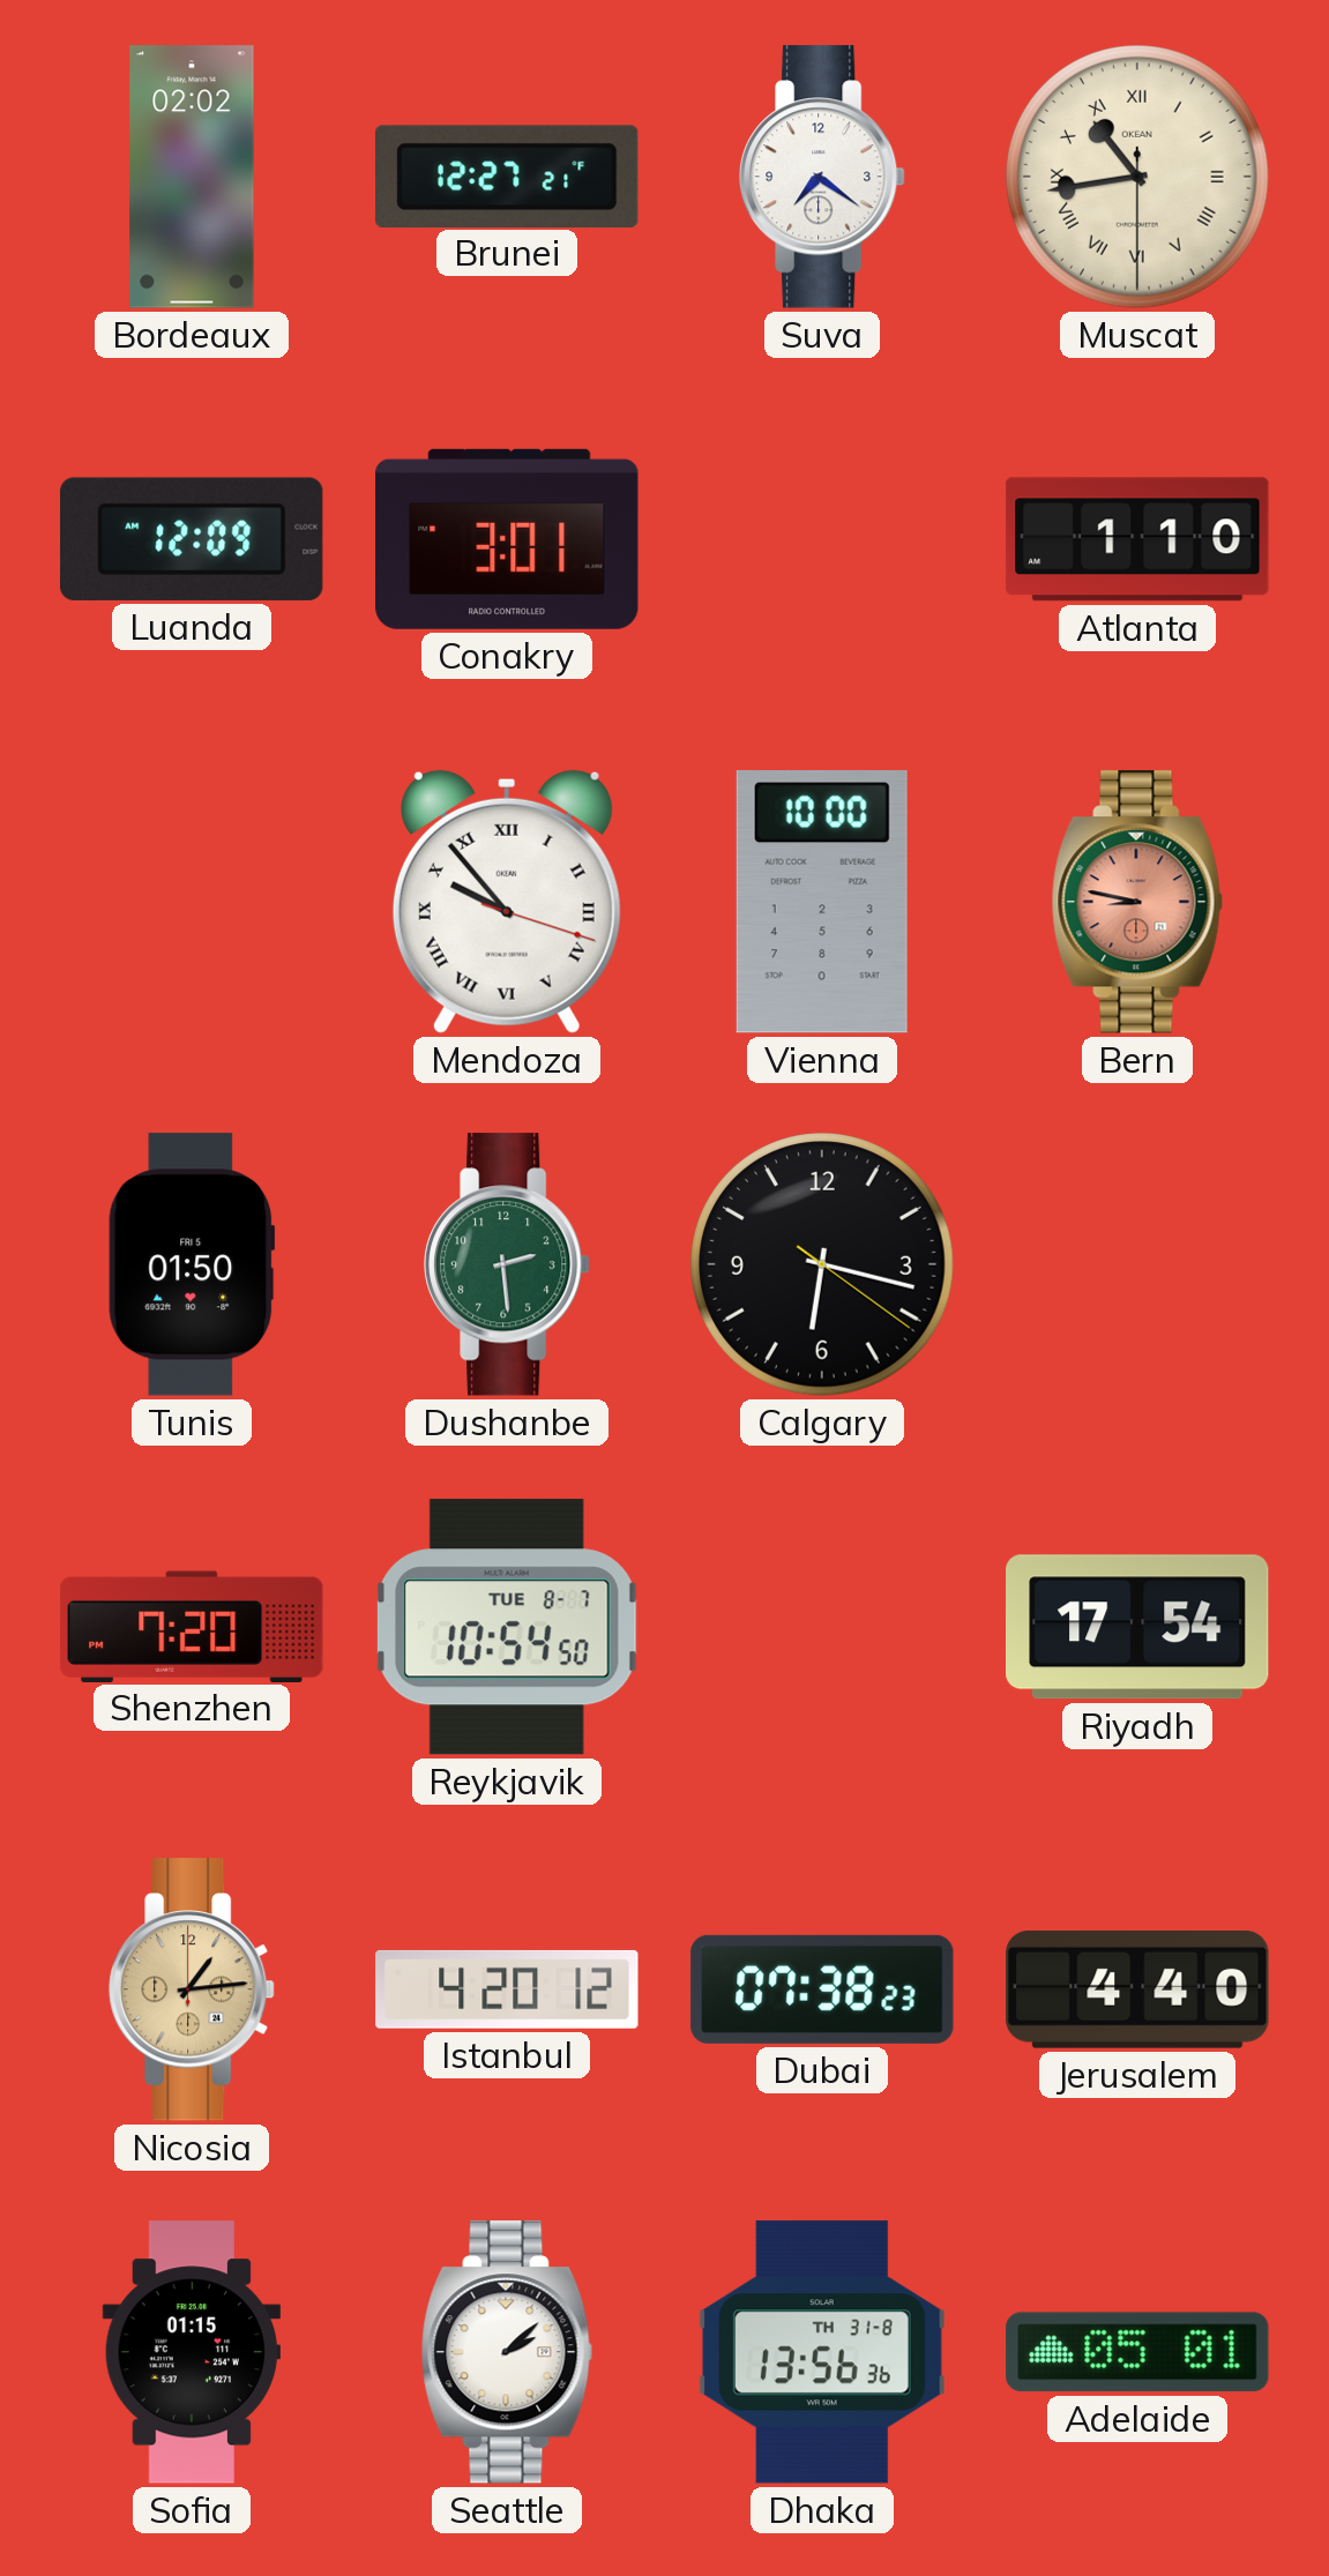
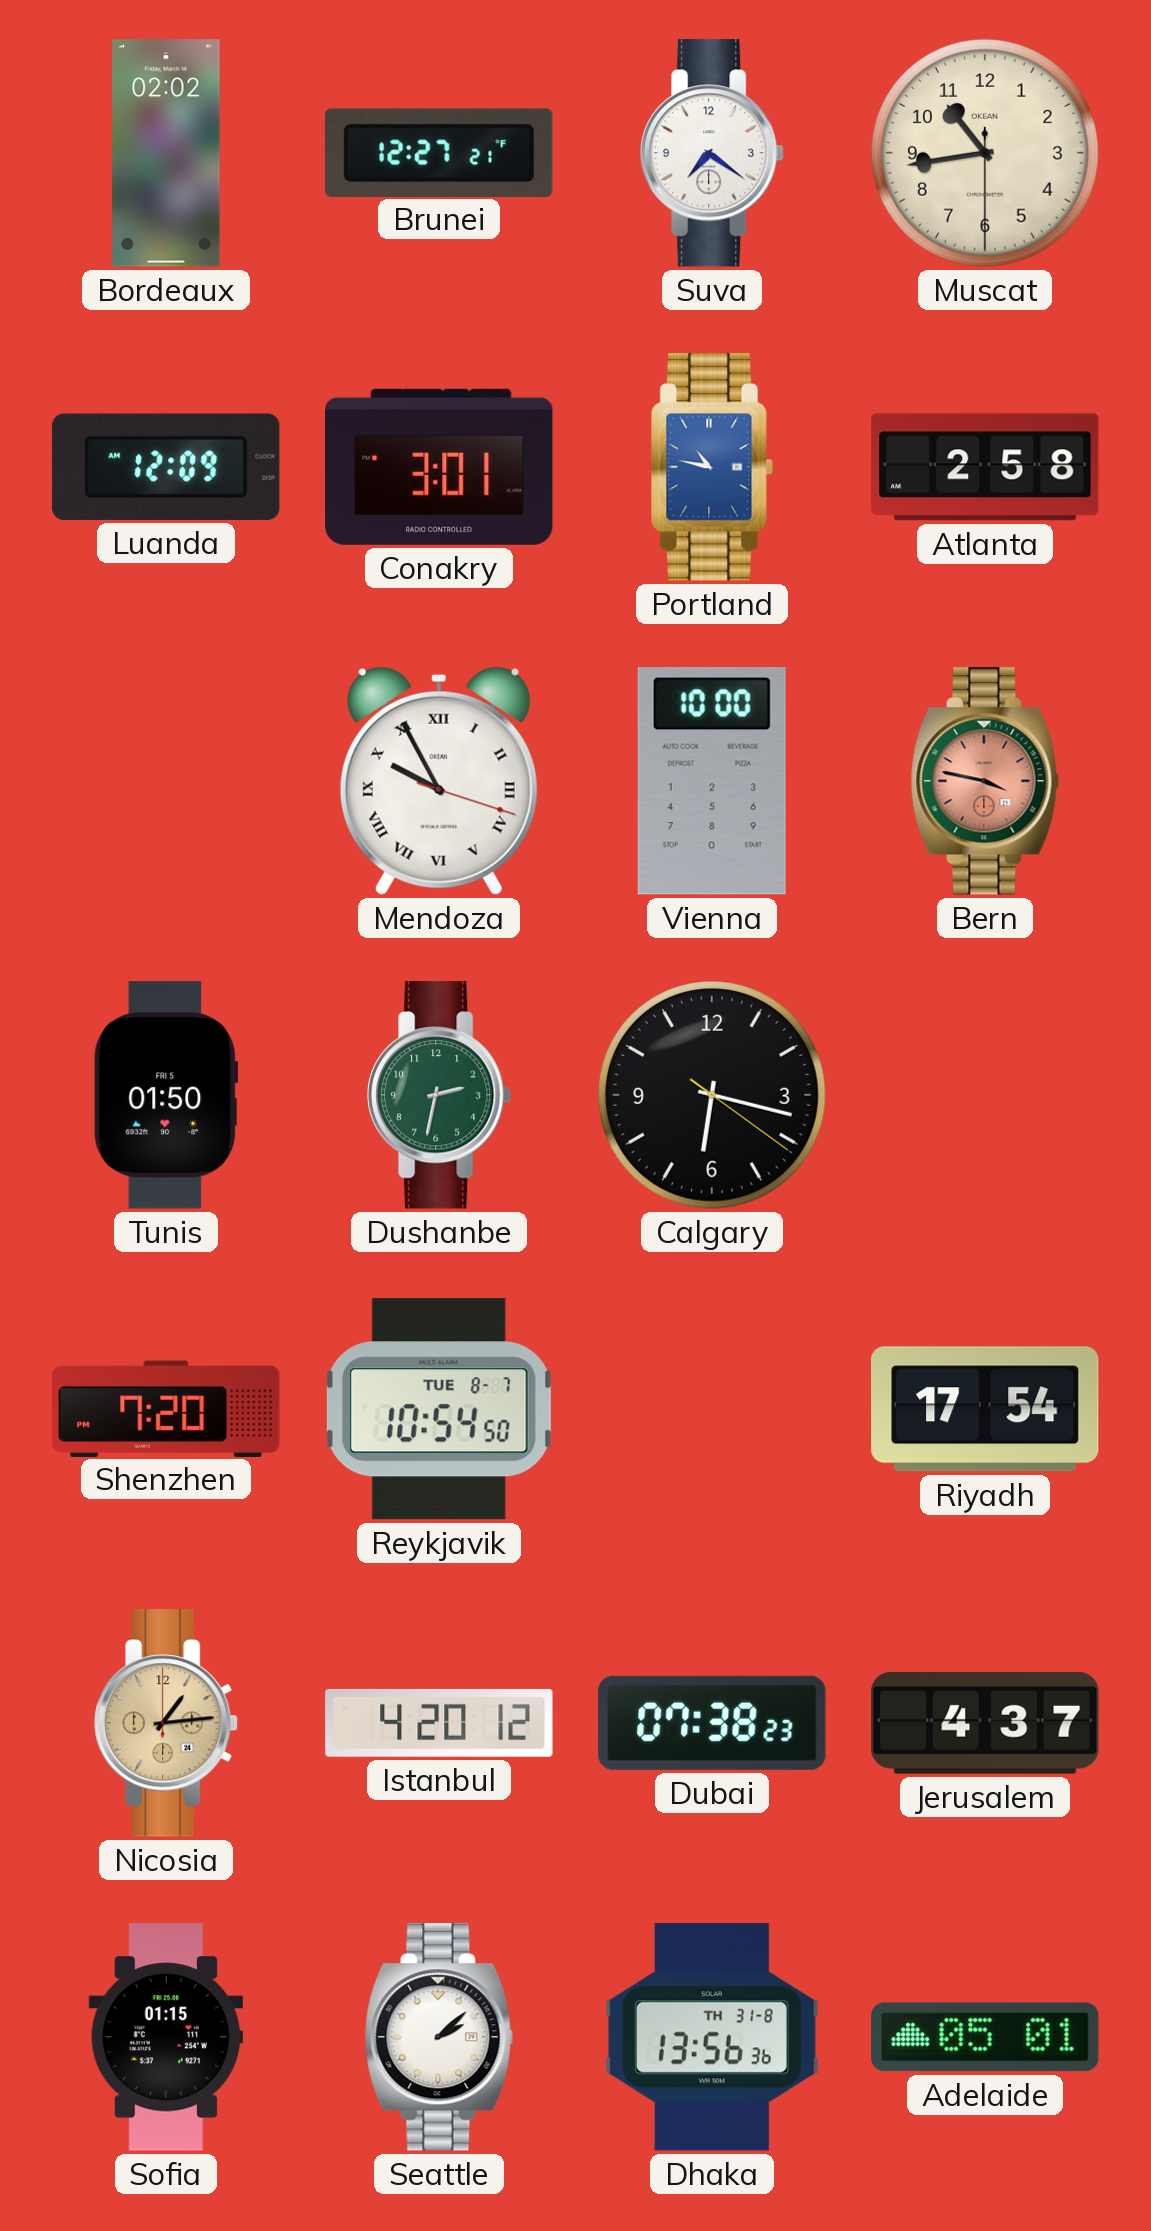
Muscat numerals: Roman -> Arabic
Portland: none -> 10:47
Atlanta: 1:10 -> 2:58
Mendoza: 9:53 -> 9:55
Bern: 8:47 -> 3:47
Dushanbe: 2:29 -> 2:32
Jerusalem: 4:40 -> 4:37
